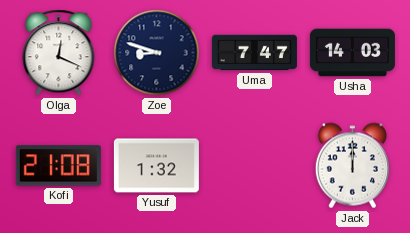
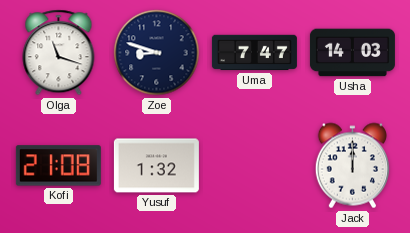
Olga: 12:19 -> 11:18
